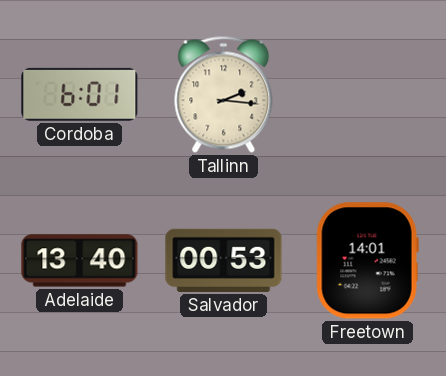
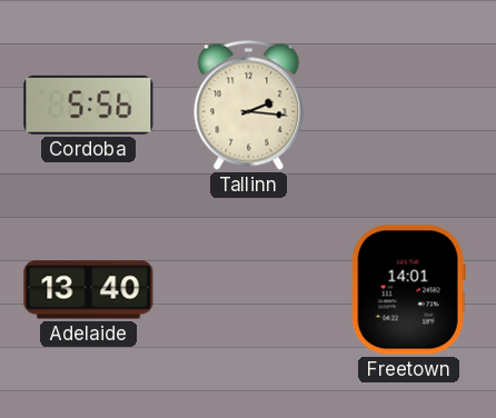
Cordoba: 6:01 -> 5:56
Salvador: 00:53 -> none
